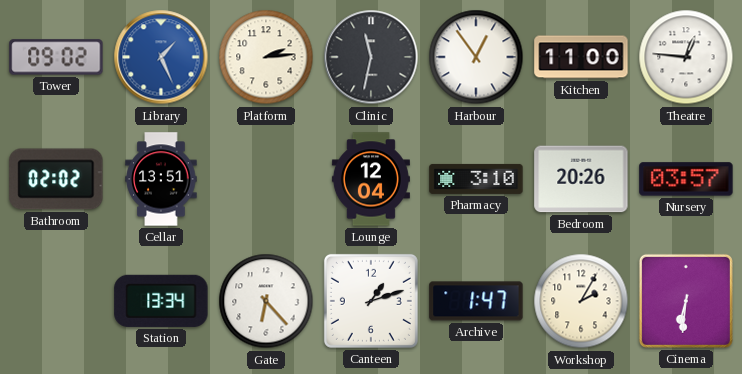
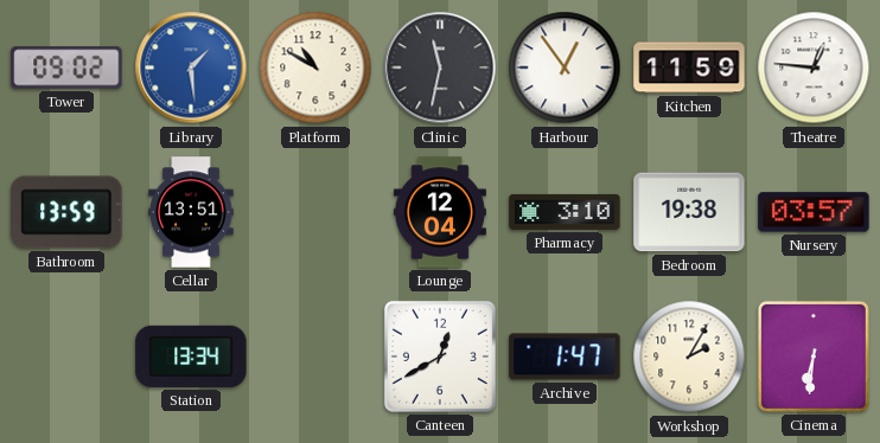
Library: 1:26 -> 1:29
Platform: 2:14 -> 10:50
Kitchen: 11:00 -> 11:59
Bathroom: 02:02 -> 13:59
Bedroom: 20:26 -> 19:38
Gate: 6:23 -> none
Canteen: 1:12 -> 12:40
